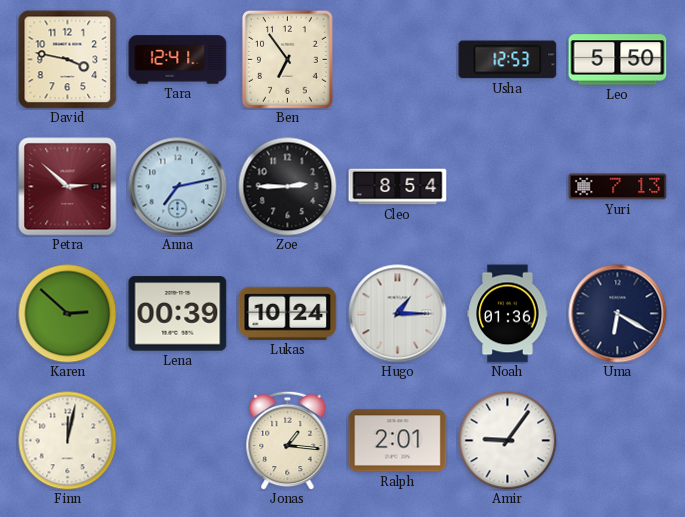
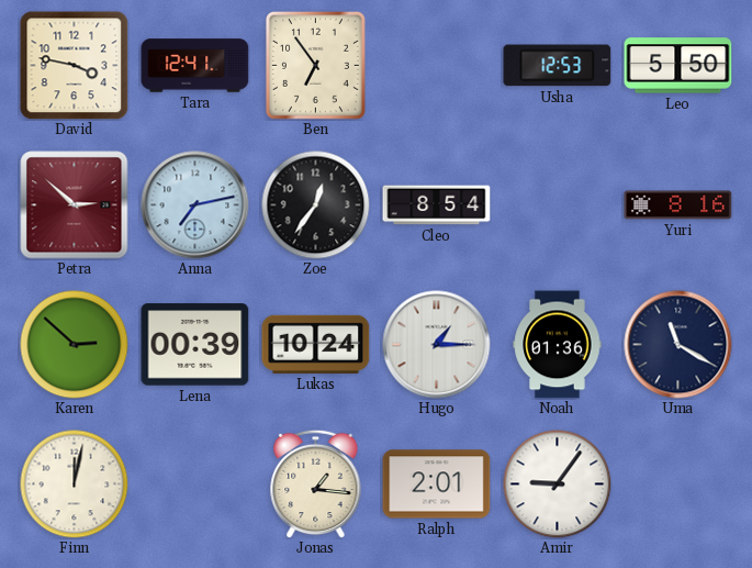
Zoe: 2:45 -> 12:36
Yuri: 7:13 -> 8:16
Uma: 6:20 -> 11:20
